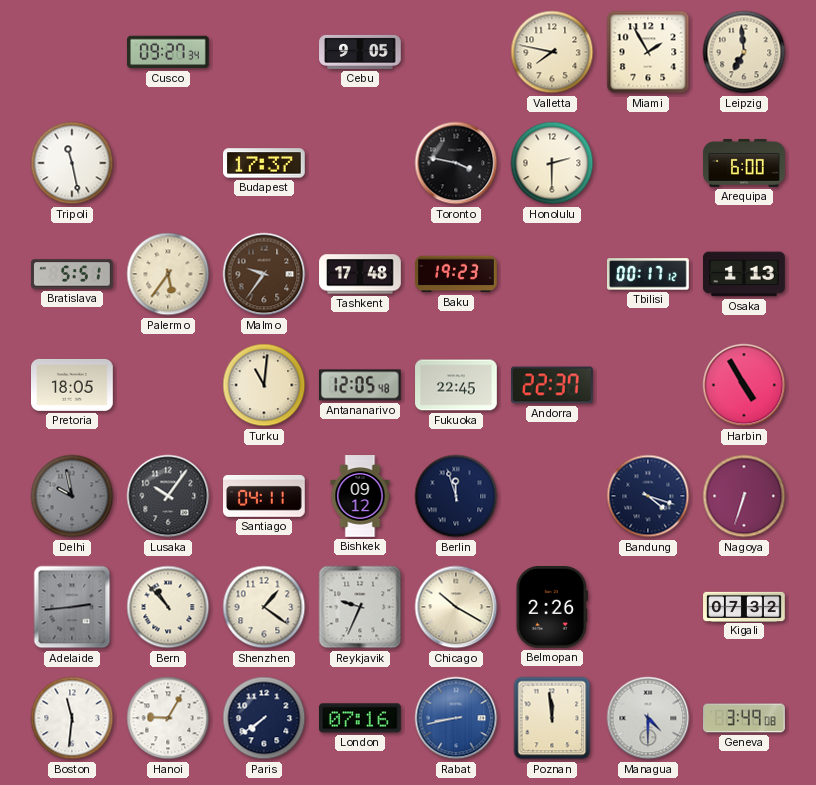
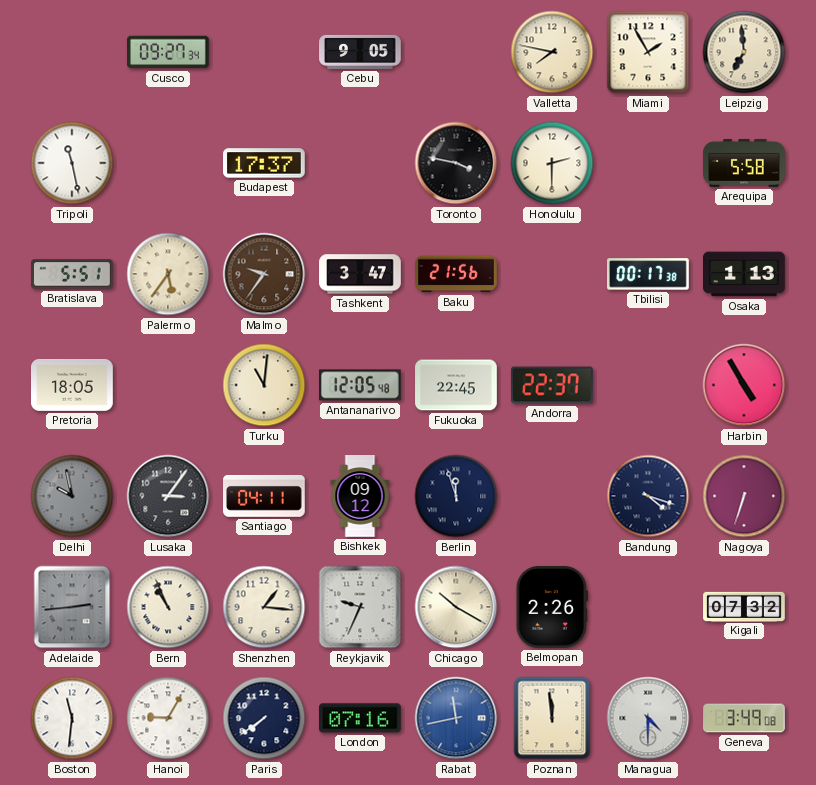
Arequipa: 6:00 -> 5:58
Tashkent: 17:48 -> 3:47
Baku: 19:23 -> 21:56
Tbilisi: 00:17:12 -> 00:17:38
Lusaka: 10:06 -> 3:06
Bern: 10:53 -> 10:56
Shenzhen: 1:21 -> 1:16
Rabat: 8:43 -> 11:43
